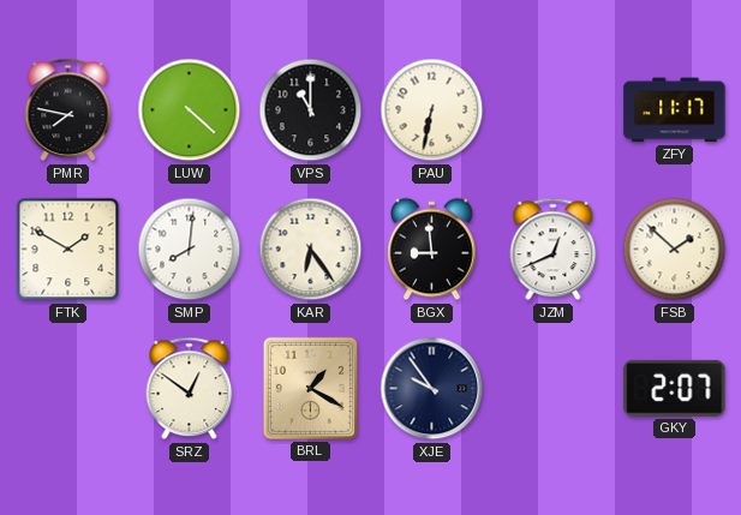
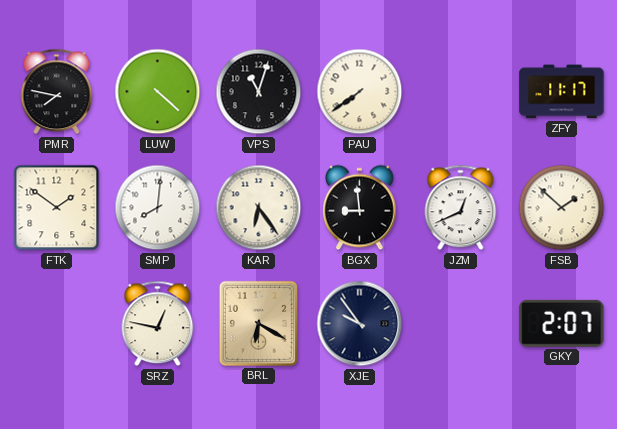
VPS: 11:00 -> 11:03
PAU: 6:32 -> 7:39
FTK: 1:50 -> 1:51
SRZ: 12:51 -> 12:47
BRL: 1:20 -> 6:20
